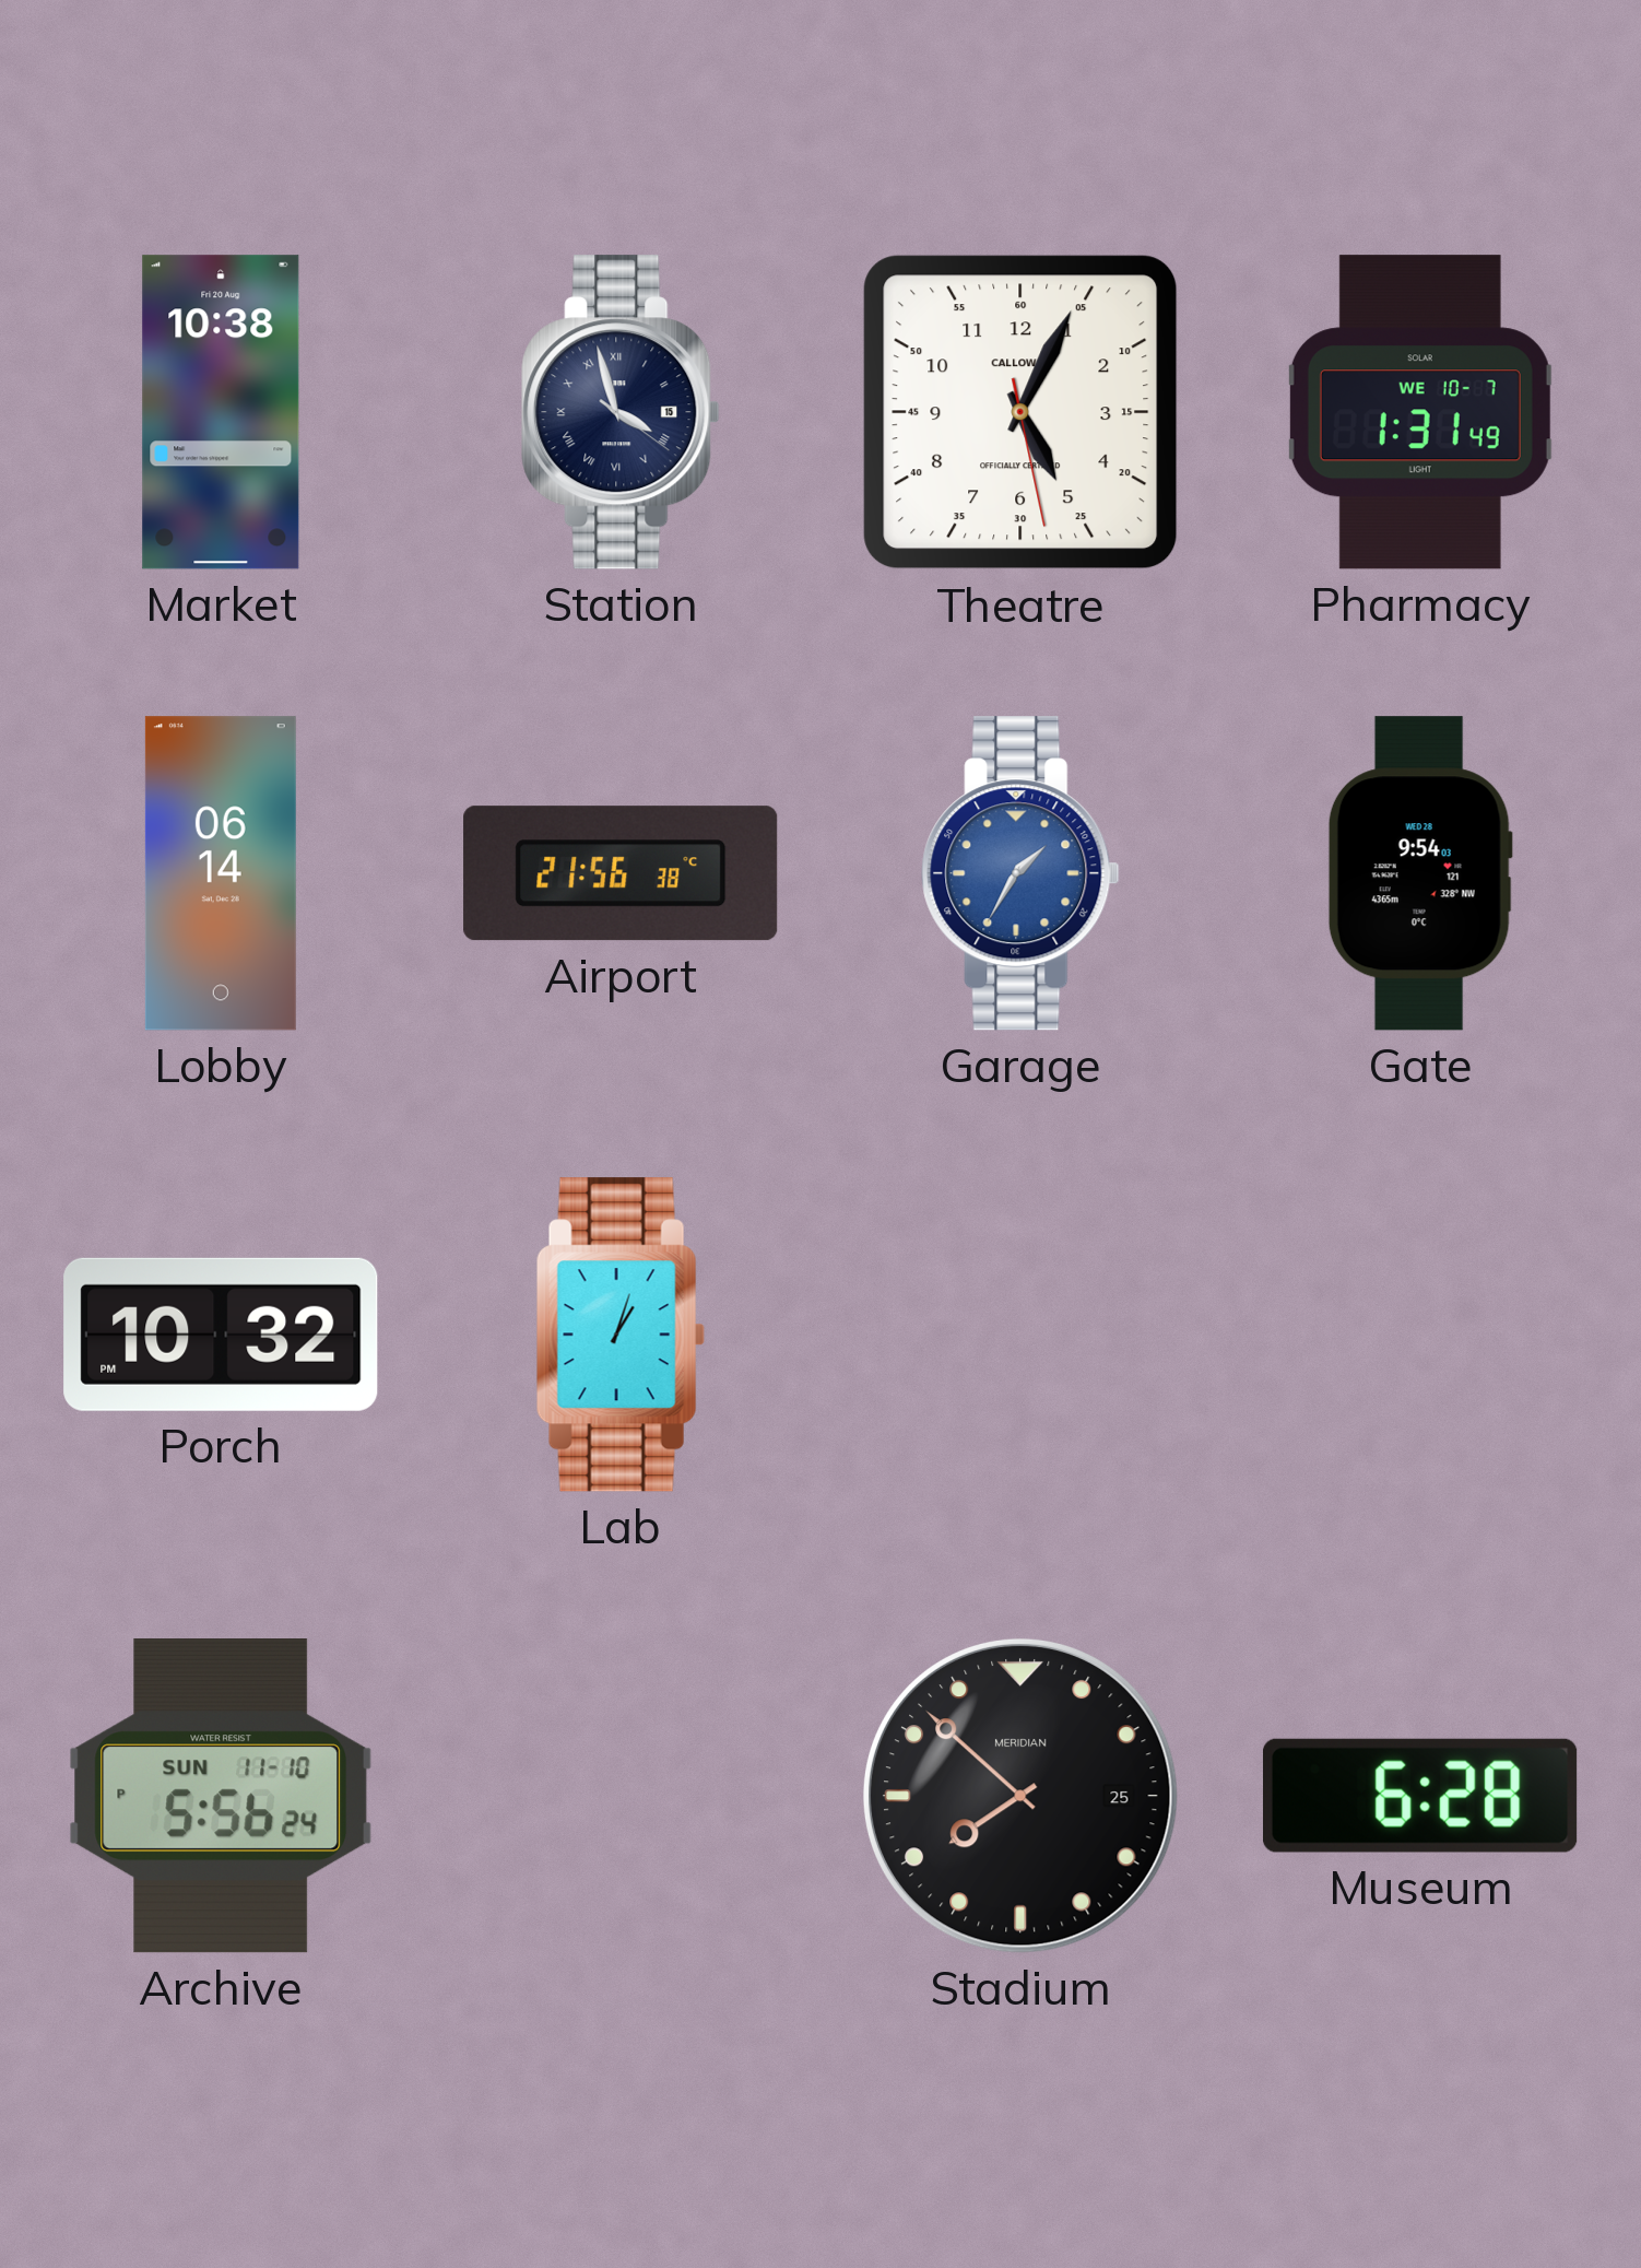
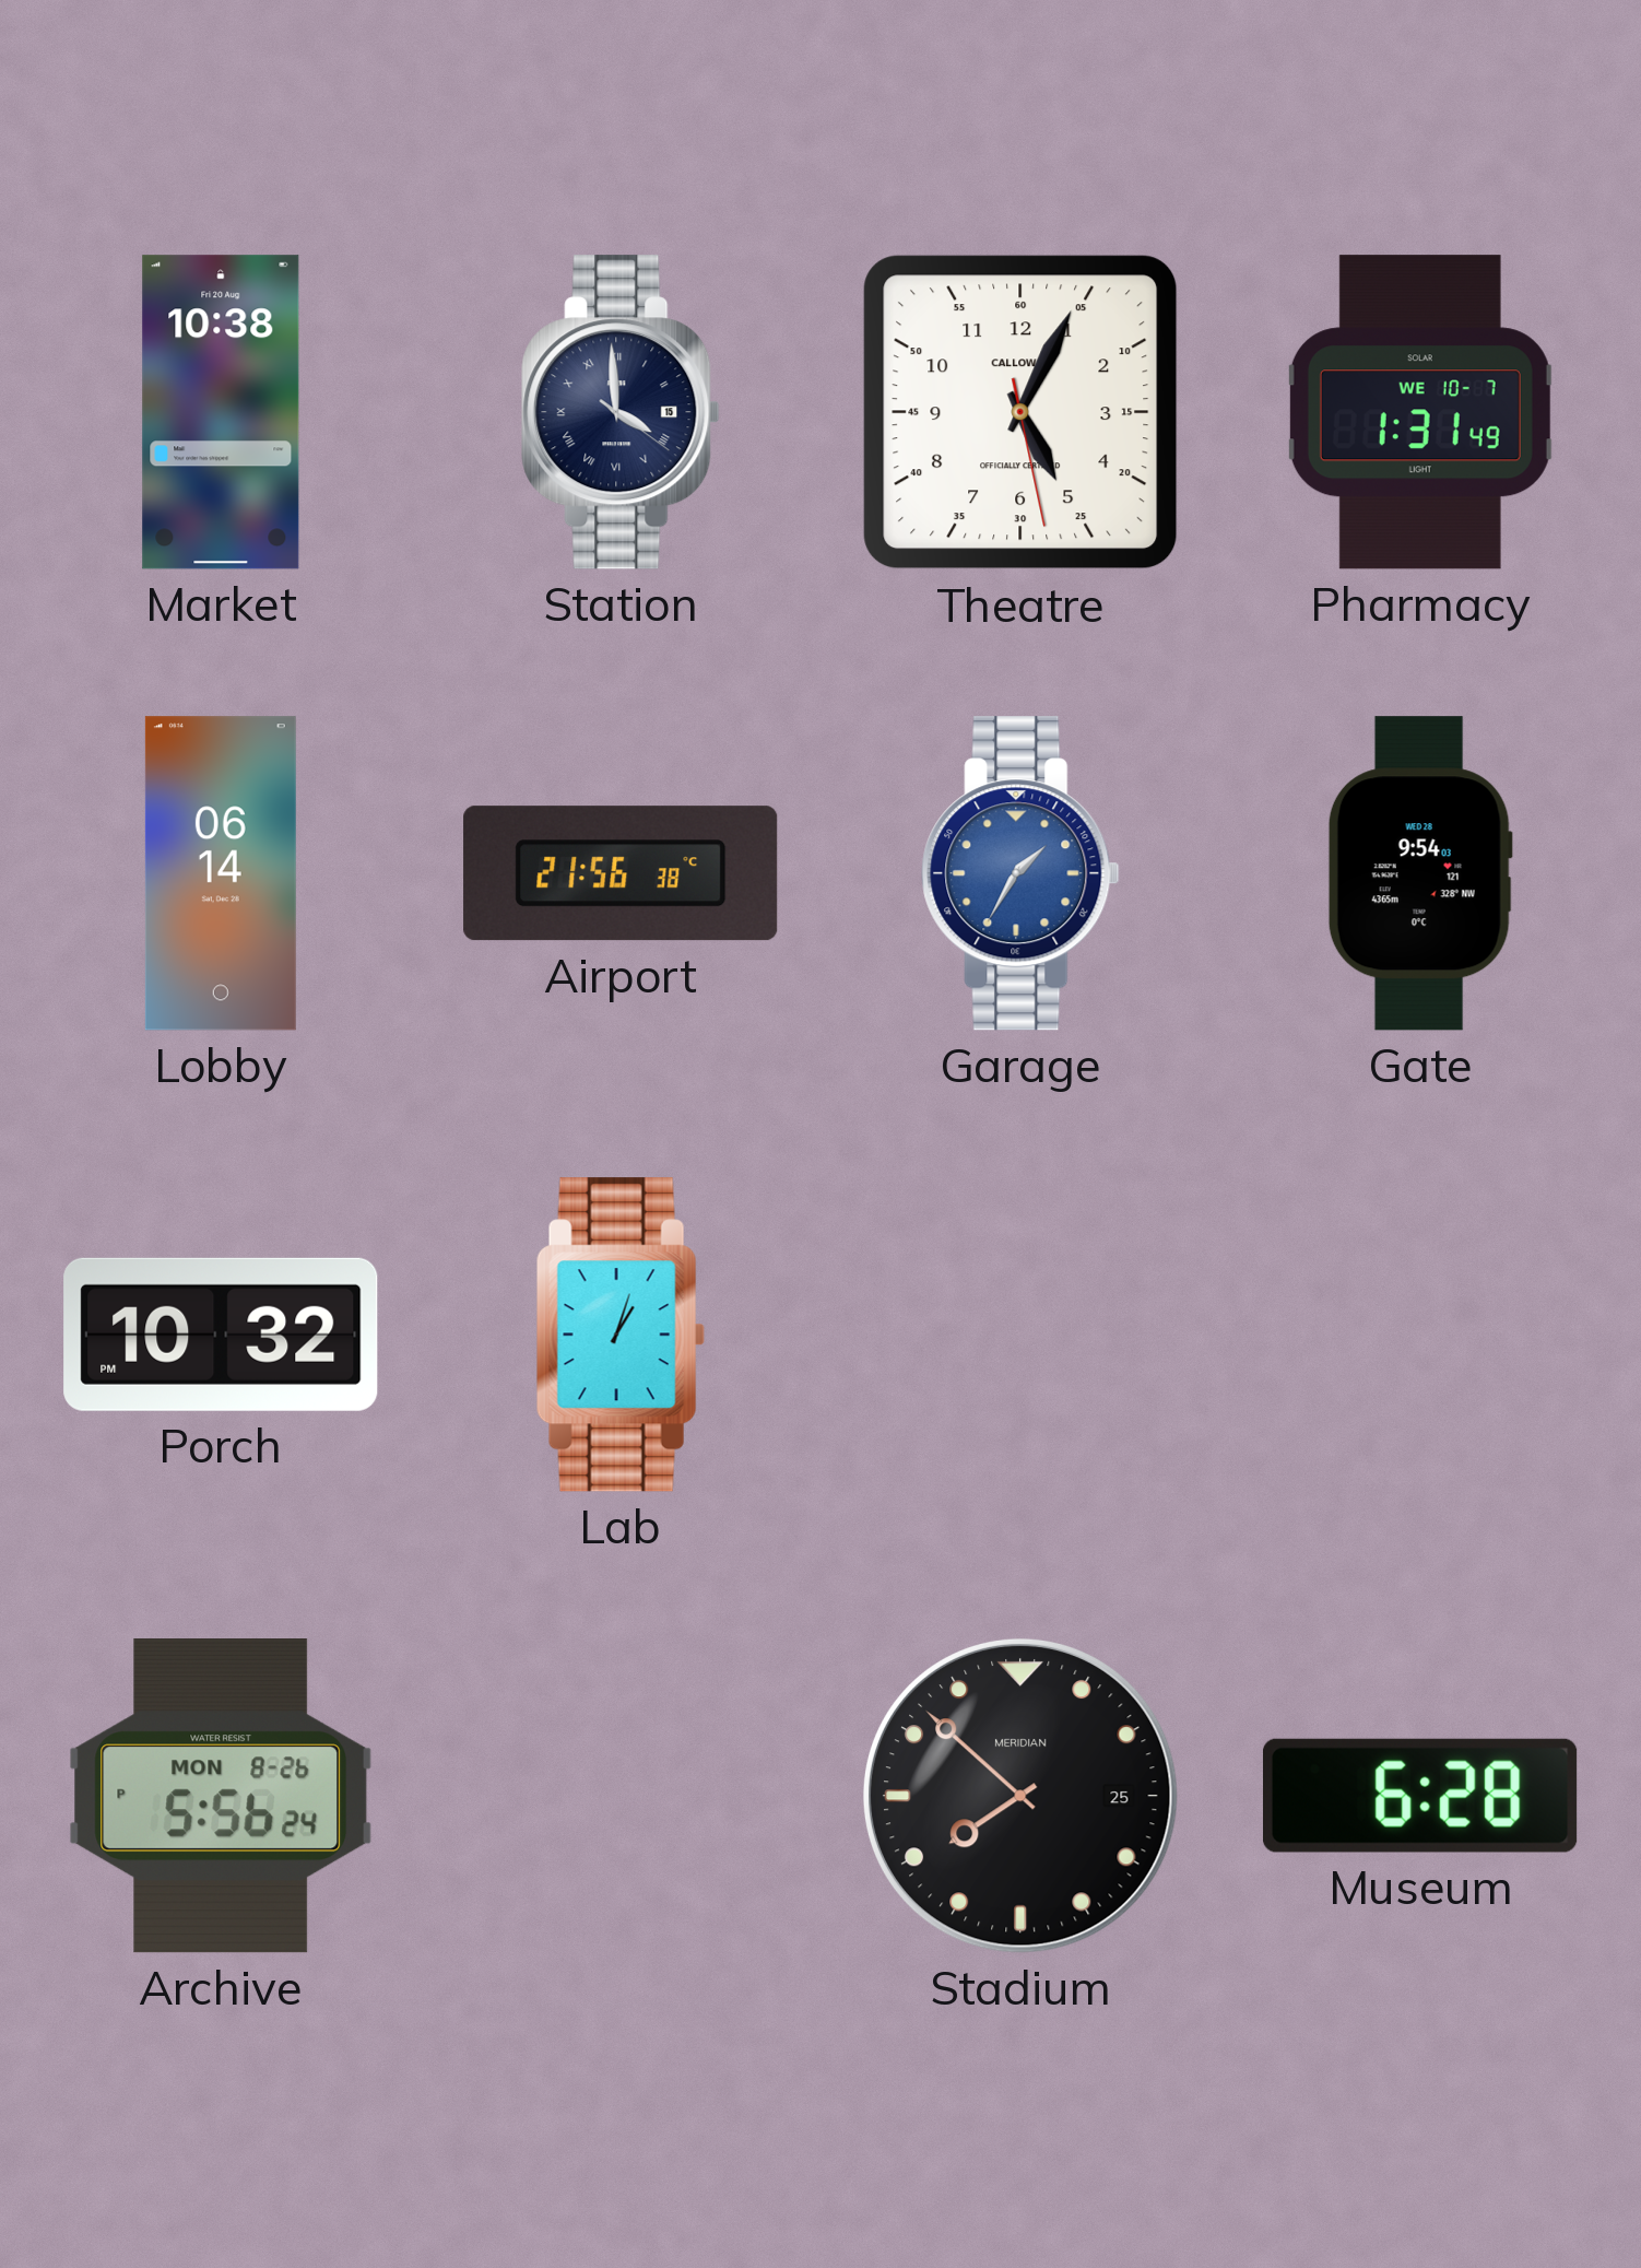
Station: 3:57 -> 3:59
Archive date: SUN 11-10 -> MON 8-26
